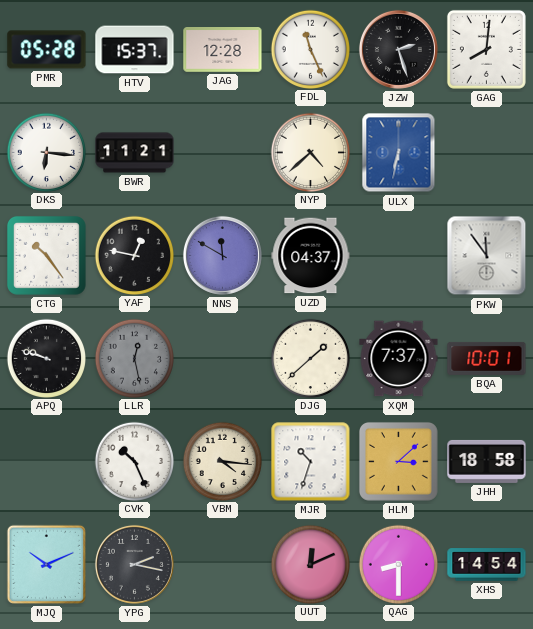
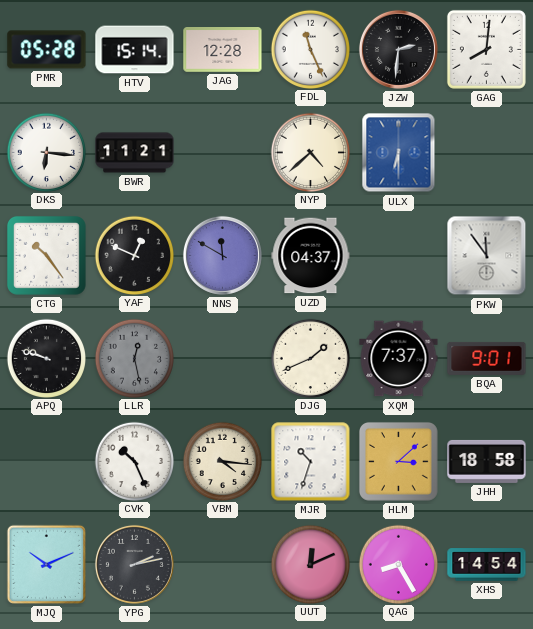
HTV: 15:37 -> 15:14
JZW: 2:27 -> 2:31
ULX: 6:32 -> 6:30
YAF: 12:47 -> 12:49
DJG: 1:38 -> 1:41
BQA: 10:01 -> 9:01
YPG: 2:17 -> 2:13
QAG: 8:30 -> 8:25
